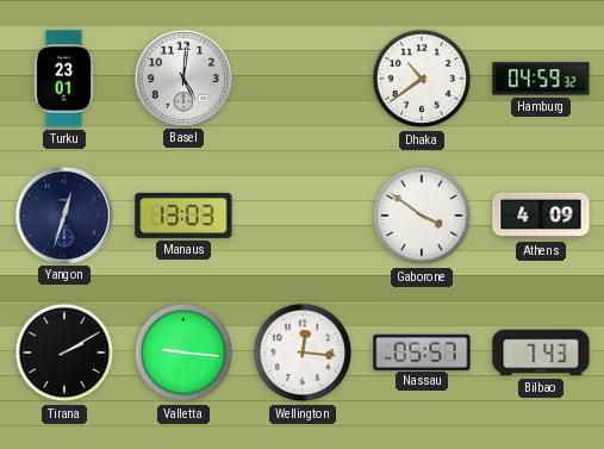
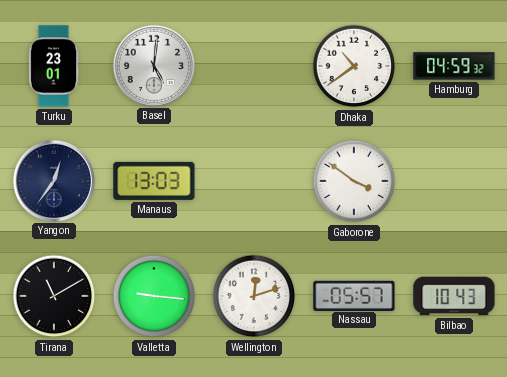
Yangon: 12:33 -> 12:36
Athens: 4:09 -> none
Tirana: 2:10 -> 11:10
Wellington: 12:16 -> 12:12
Bilbao: 7:43 -> 10:43
